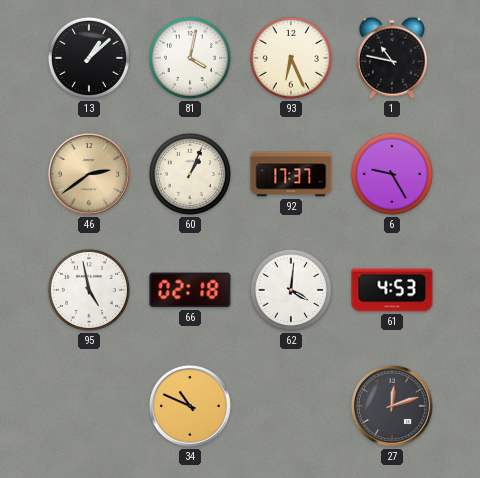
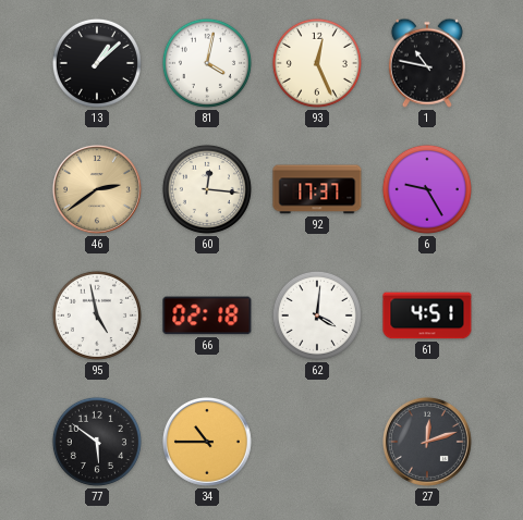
93: 6:26 -> 12:26
60: 1:04 -> 12:16
61: 4:53 -> 4:51
77: none -> 5:51
34: 10:49 -> 10:45
